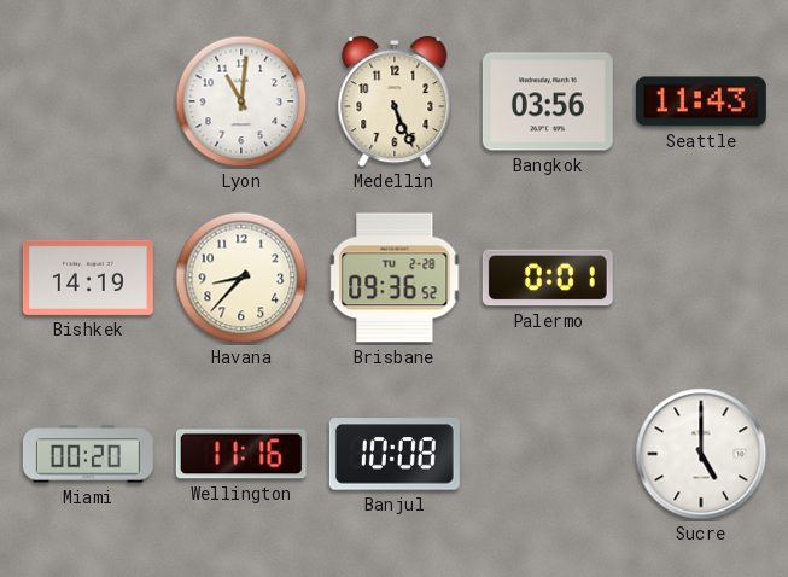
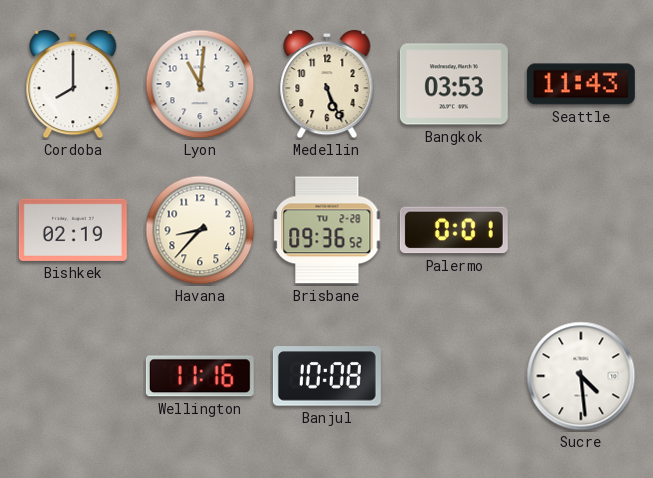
Cordoba: none -> 8:00
Bangkok: 03:56 -> 03:53
Bishkek: 14:19 -> 02:19
Miami: 00:20 -> none
Sucre: 5:00 -> 4:29
